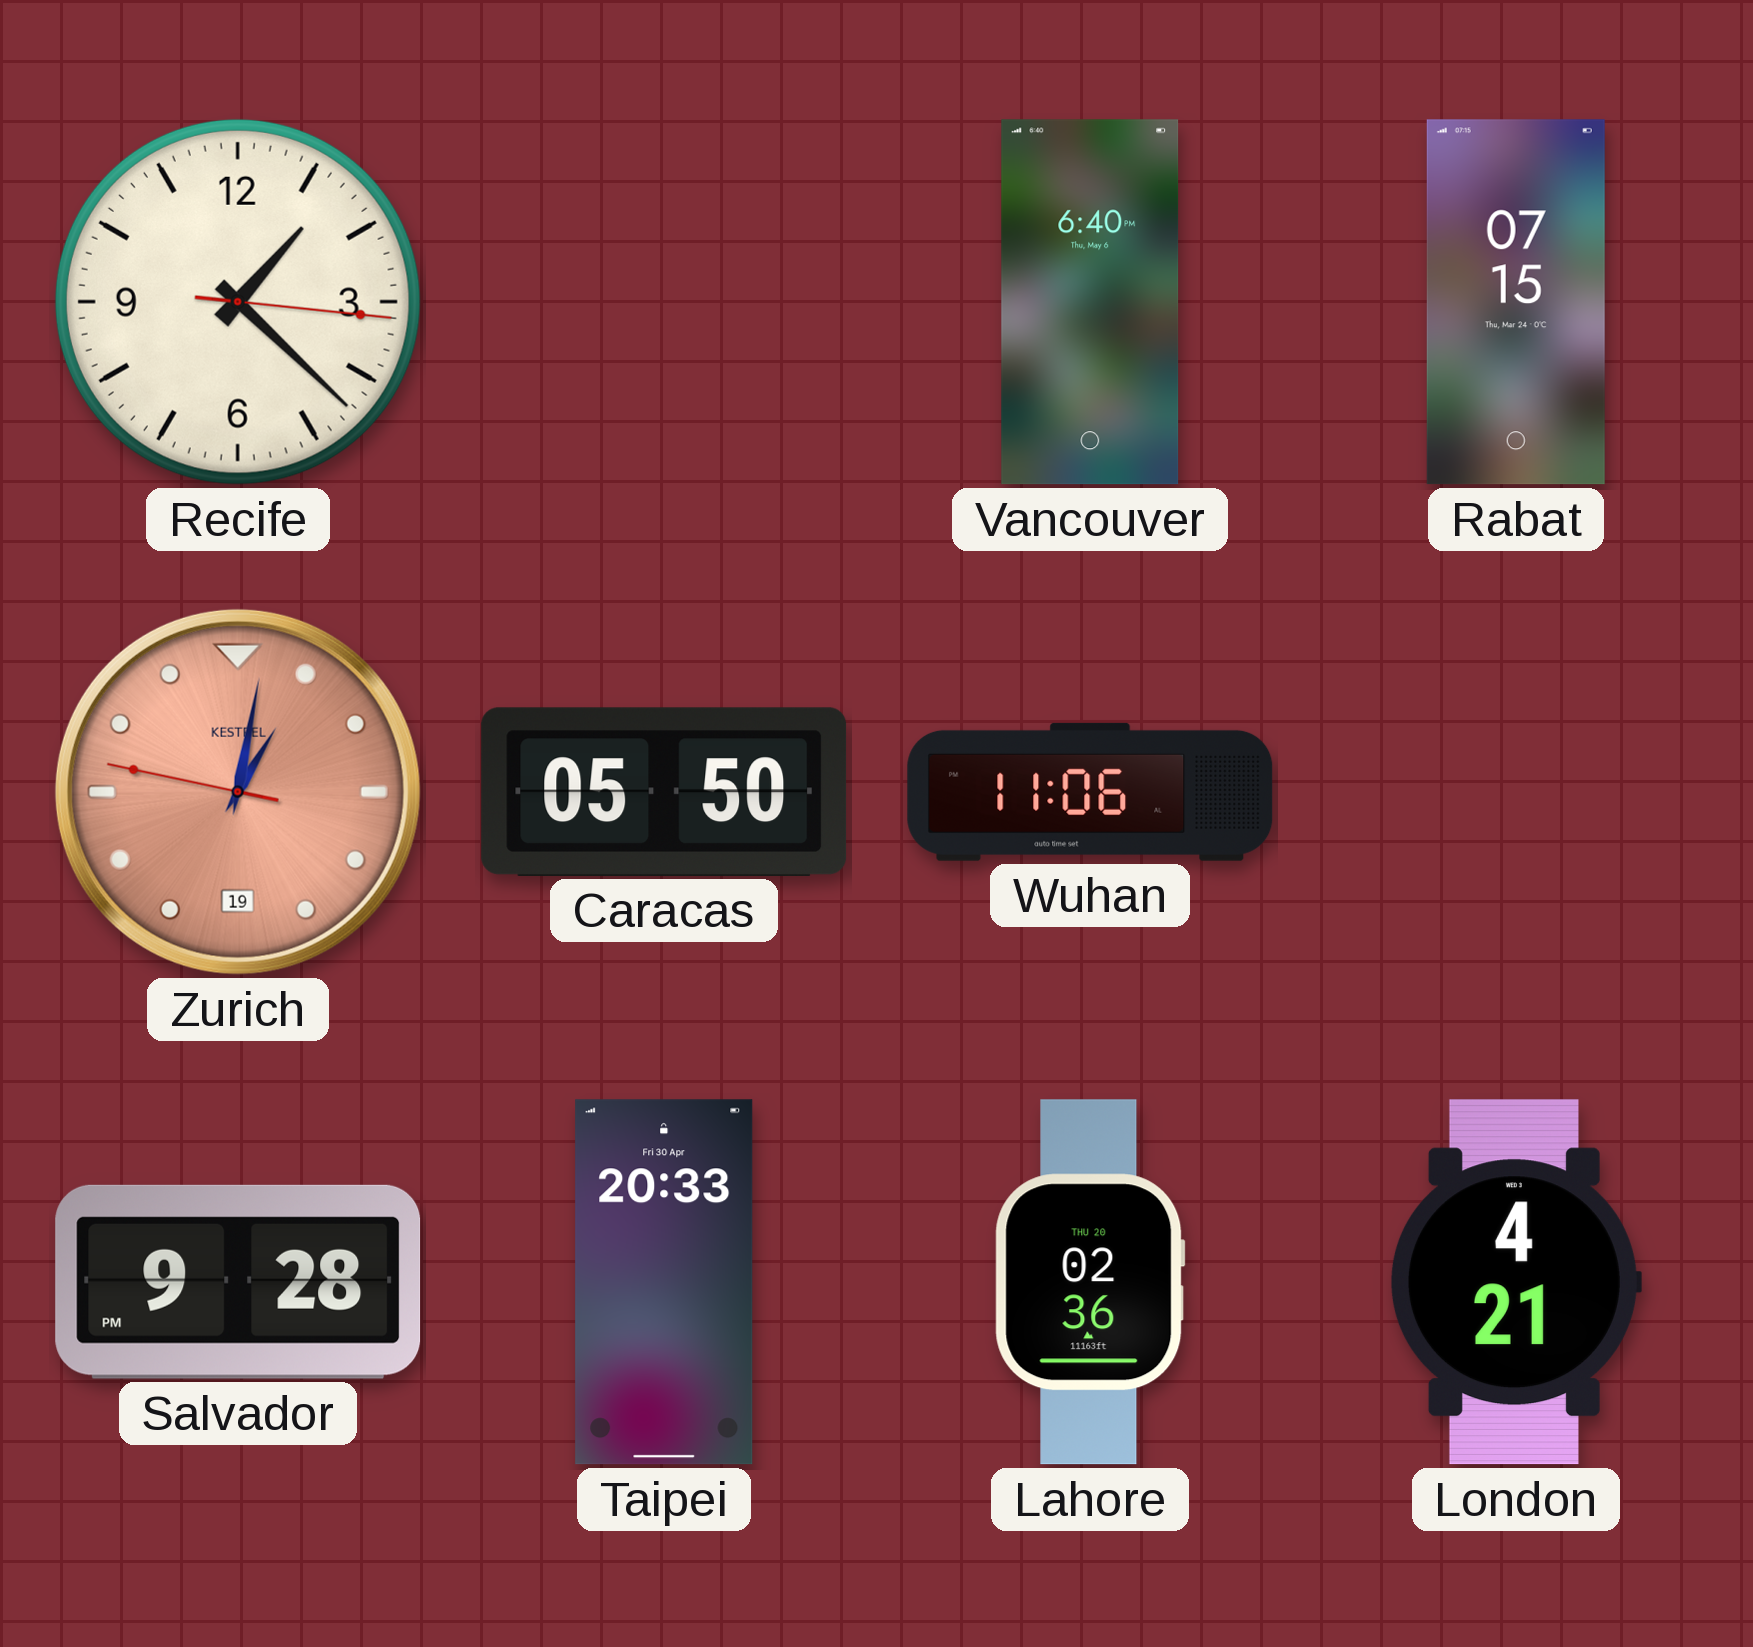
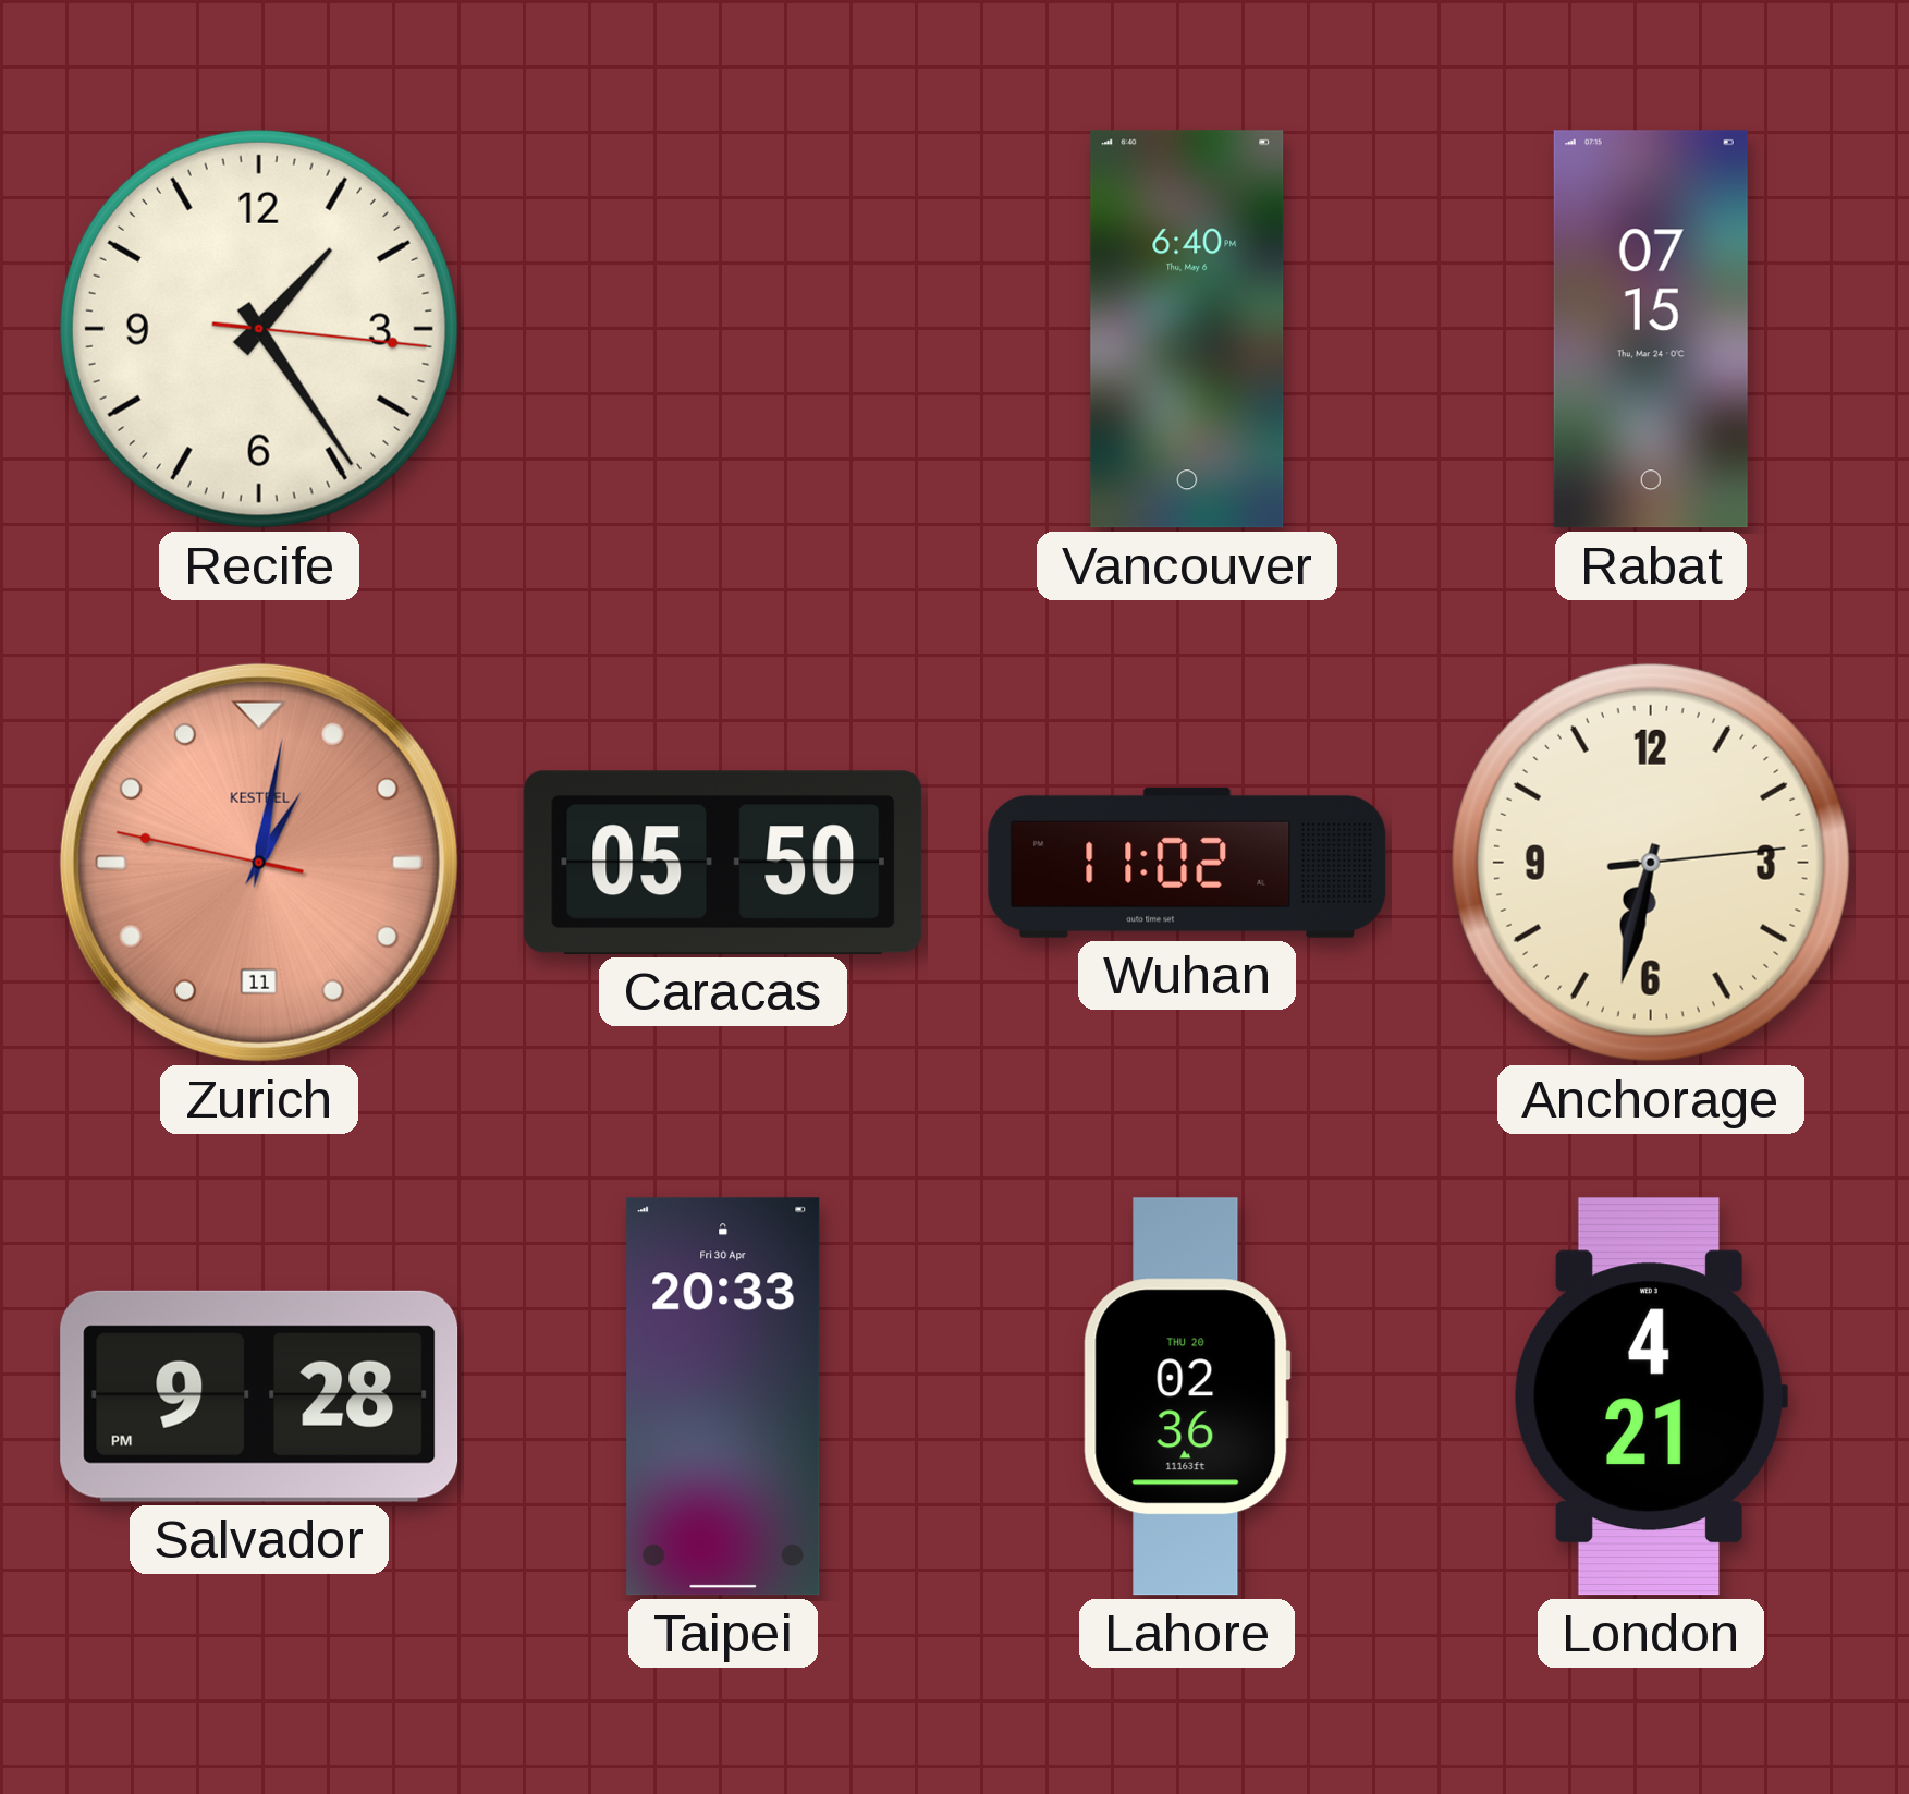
Recife: 1:22 -> 1:24
Zurich date: 19 -> 11
Wuhan: 11:06 -> 11:02
Anchorage: none -> 6:32
